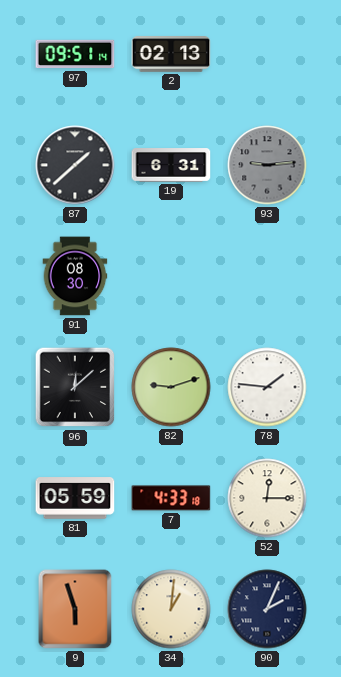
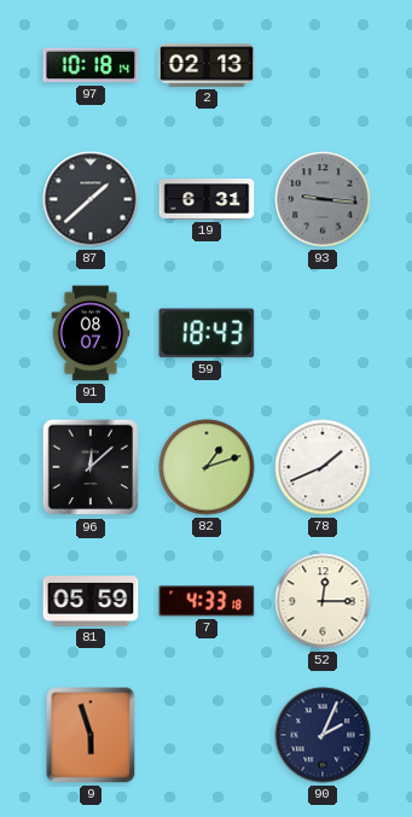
97: 09:51 -> 10:18
93: 9:14 -> 9:16
91: 08:30 -> 08:07
59: none -> 18:43
82: 9:12 -> 1:12
78: 1:46 -> 1:41
34: 1:01 -> none
